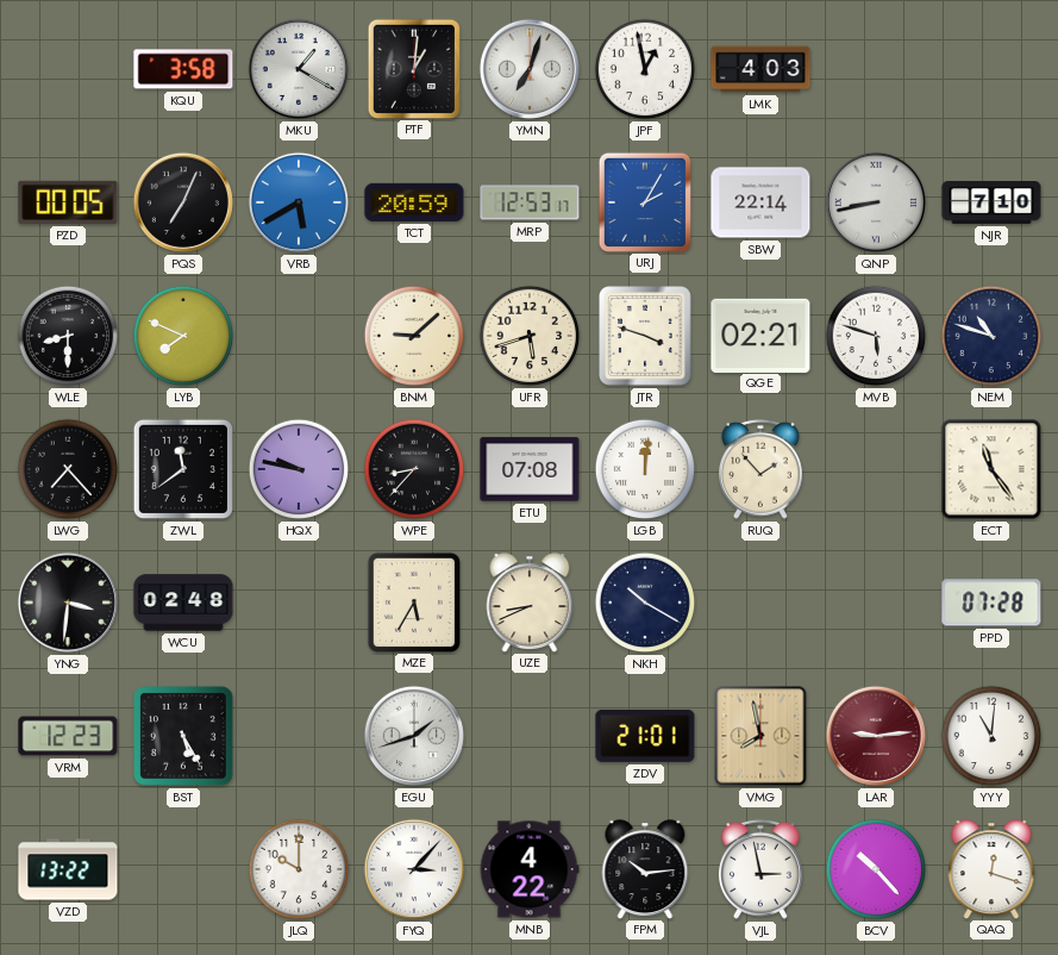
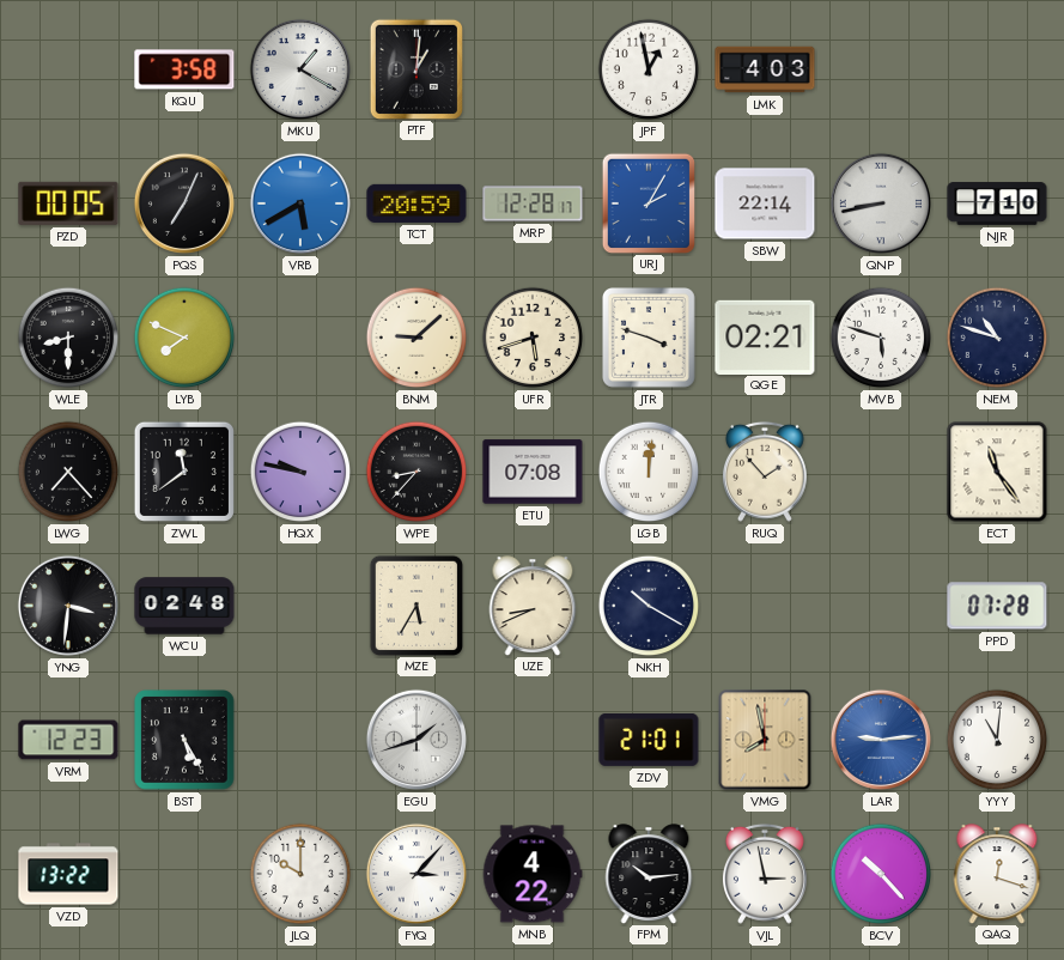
YMN: 7:03 -> none
MRP: 12:53 -> 12:28
LAR dial: burgundy -> blue
